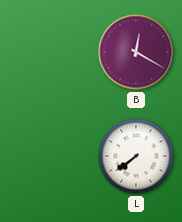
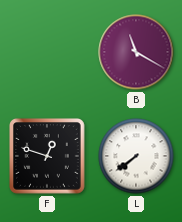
B: 12:20 -> 11:20
F: none -> 12:48
